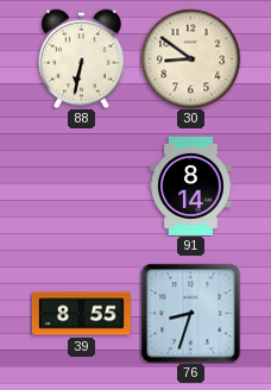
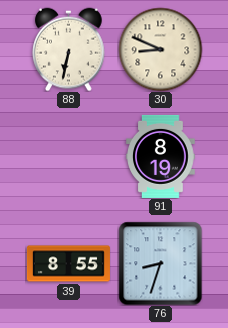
30: 8:51 -> 8:49
91: 8:14 -> 8:19
